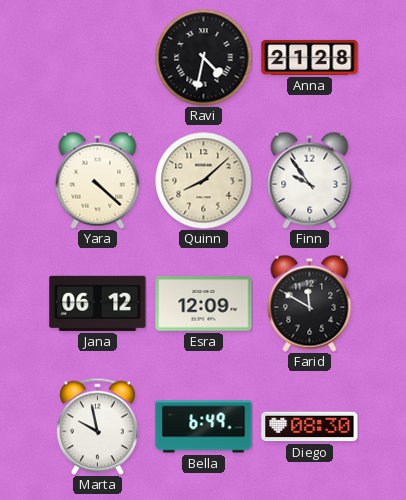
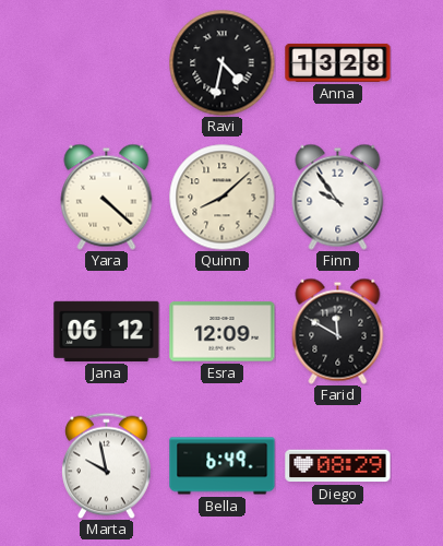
Anna: 21:28 -> 13:28
Diego: 08:30 -> 08:29
